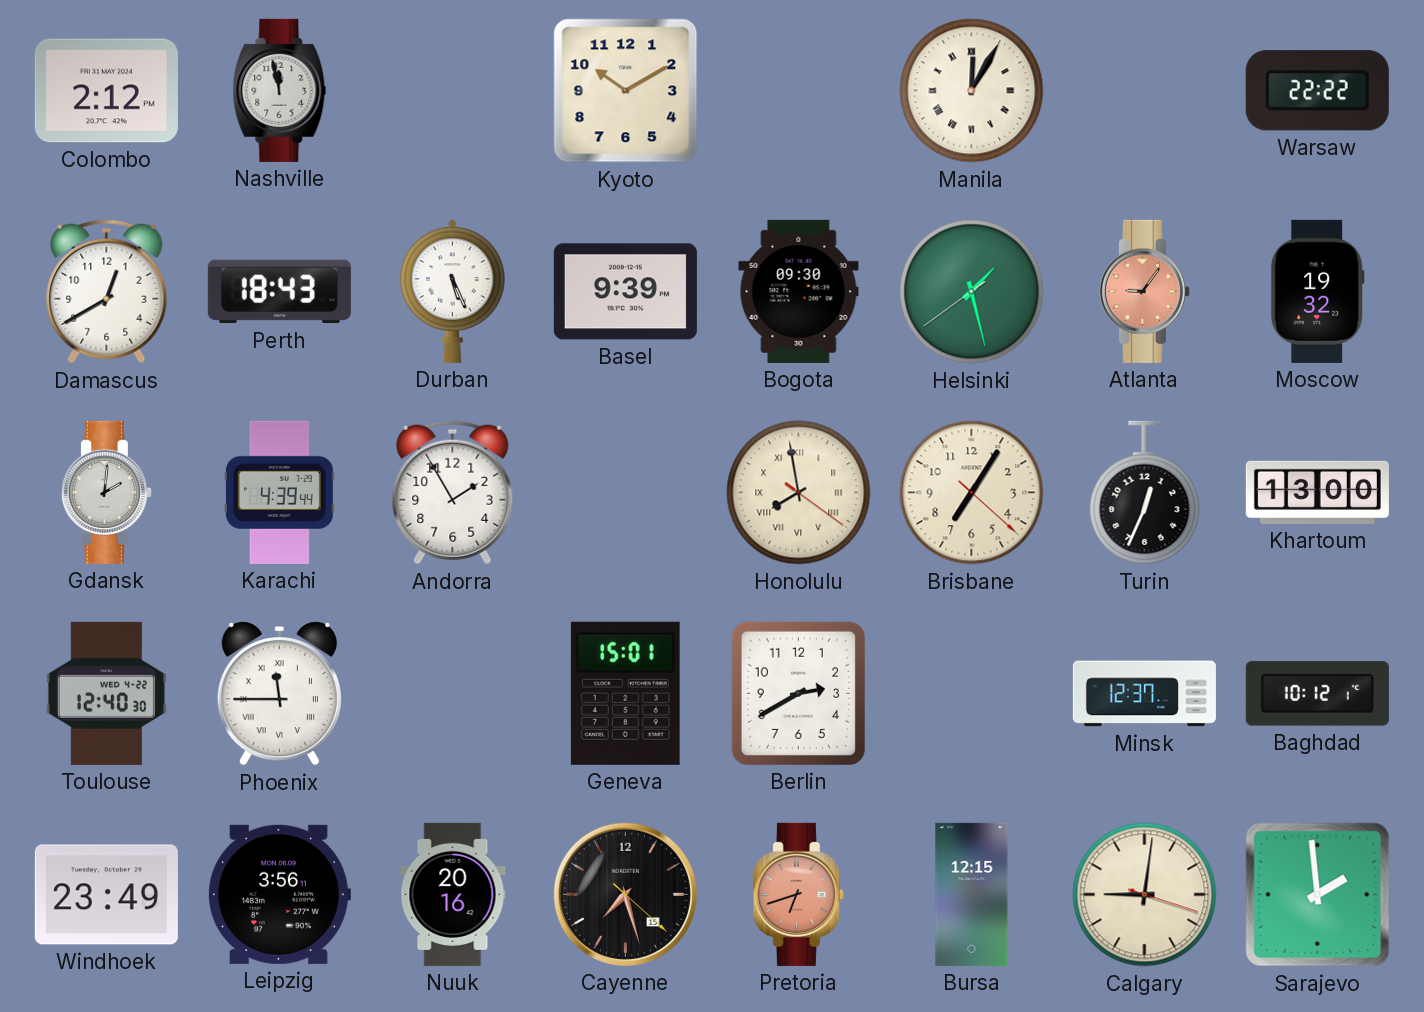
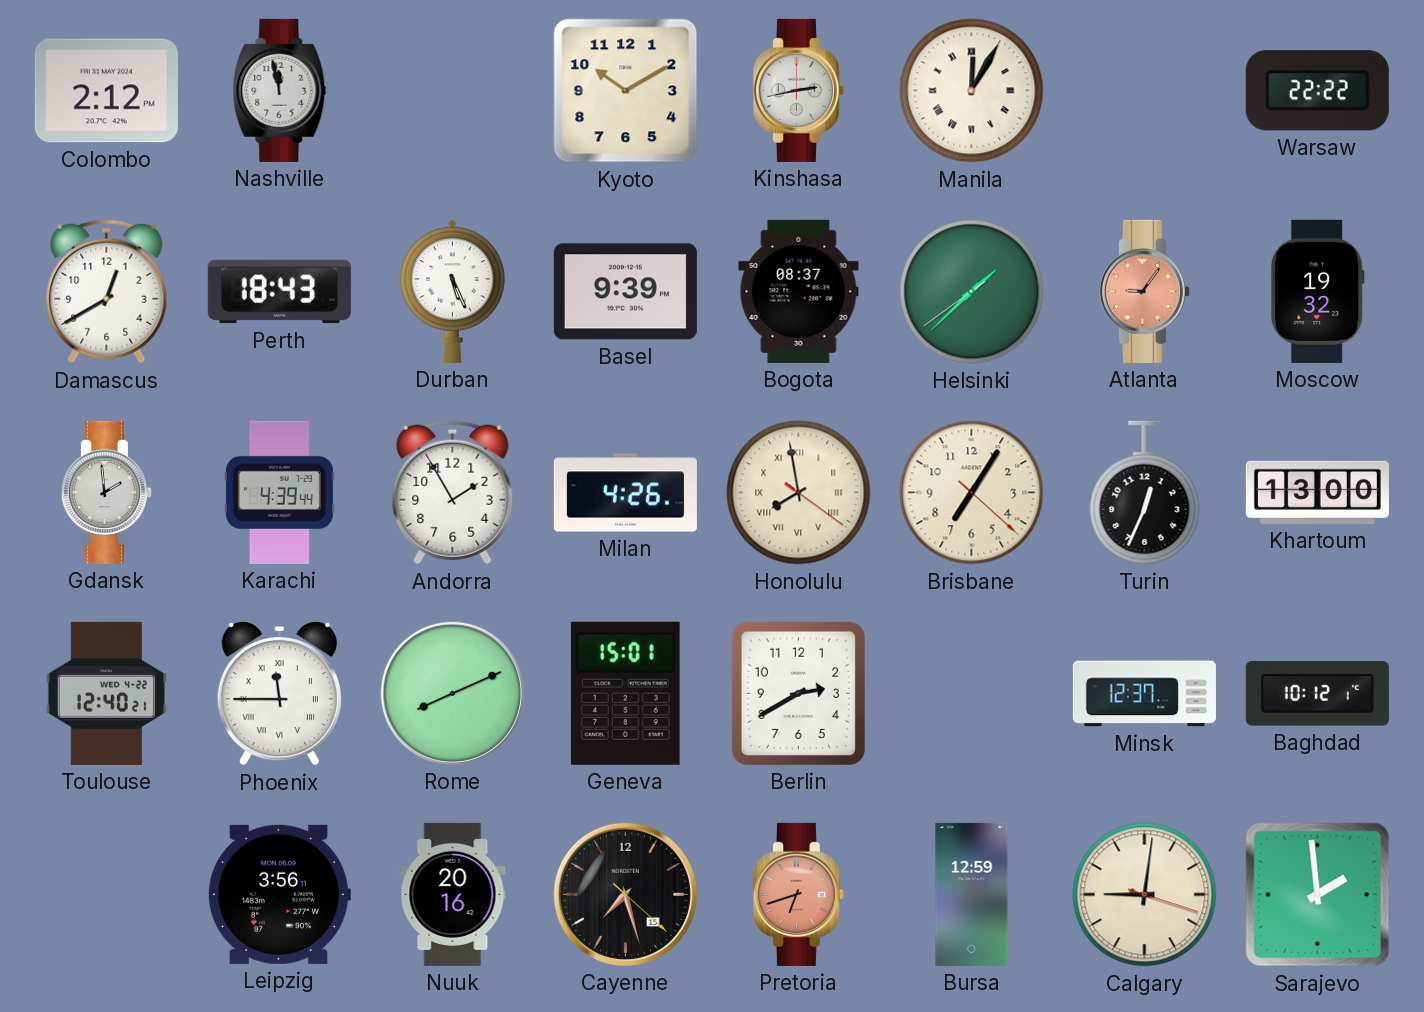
Kinshasa: none -> 2:43
Bogota: 09:30 -> 08:37
Helsinki: 1:27 -> 1:37
Gdansk: 2:01 -> 1:59
Milan: none -> 4:26
Toulouse: 12:40:30 -> 12:40:21
Rome: none -> 8:11
Windhoek: 23:49 -> none
Bursa: 12:15 -> 12:59
